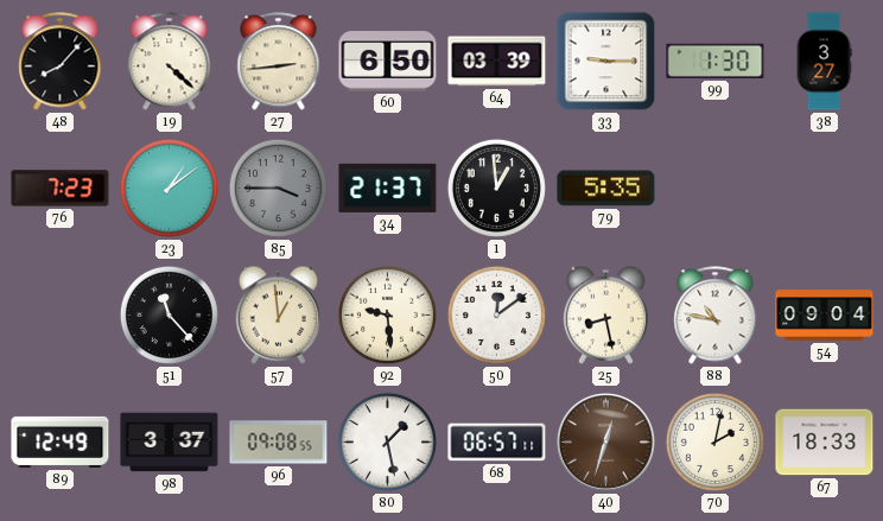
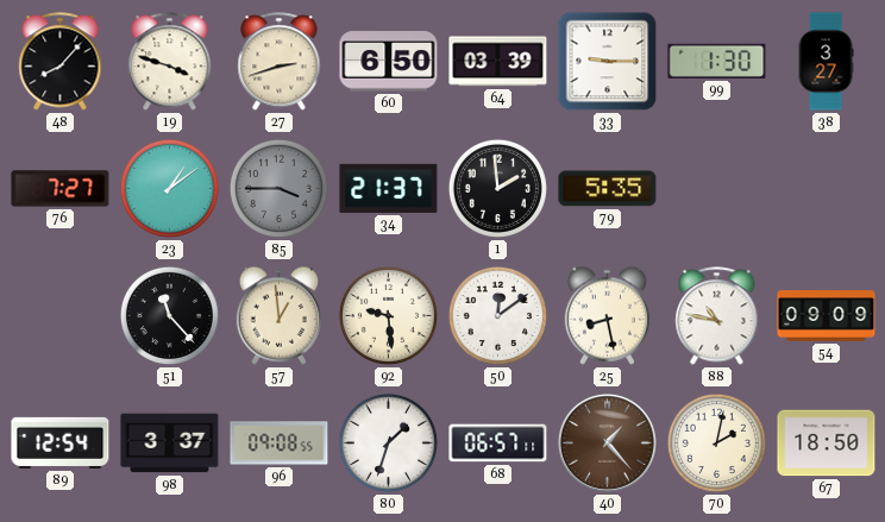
19: 4:22 -> 3:48
27: 2:44 -> 2:42
76: 7:23 -> 7:27
1: 12:59 -> 1:59
54: 09:04 -> 09:09
89: 12:49 -> 12:54
80: 1:28 -> 1:33
40: 12:33 -> 1:23
67: 18:33 -> 18:50
